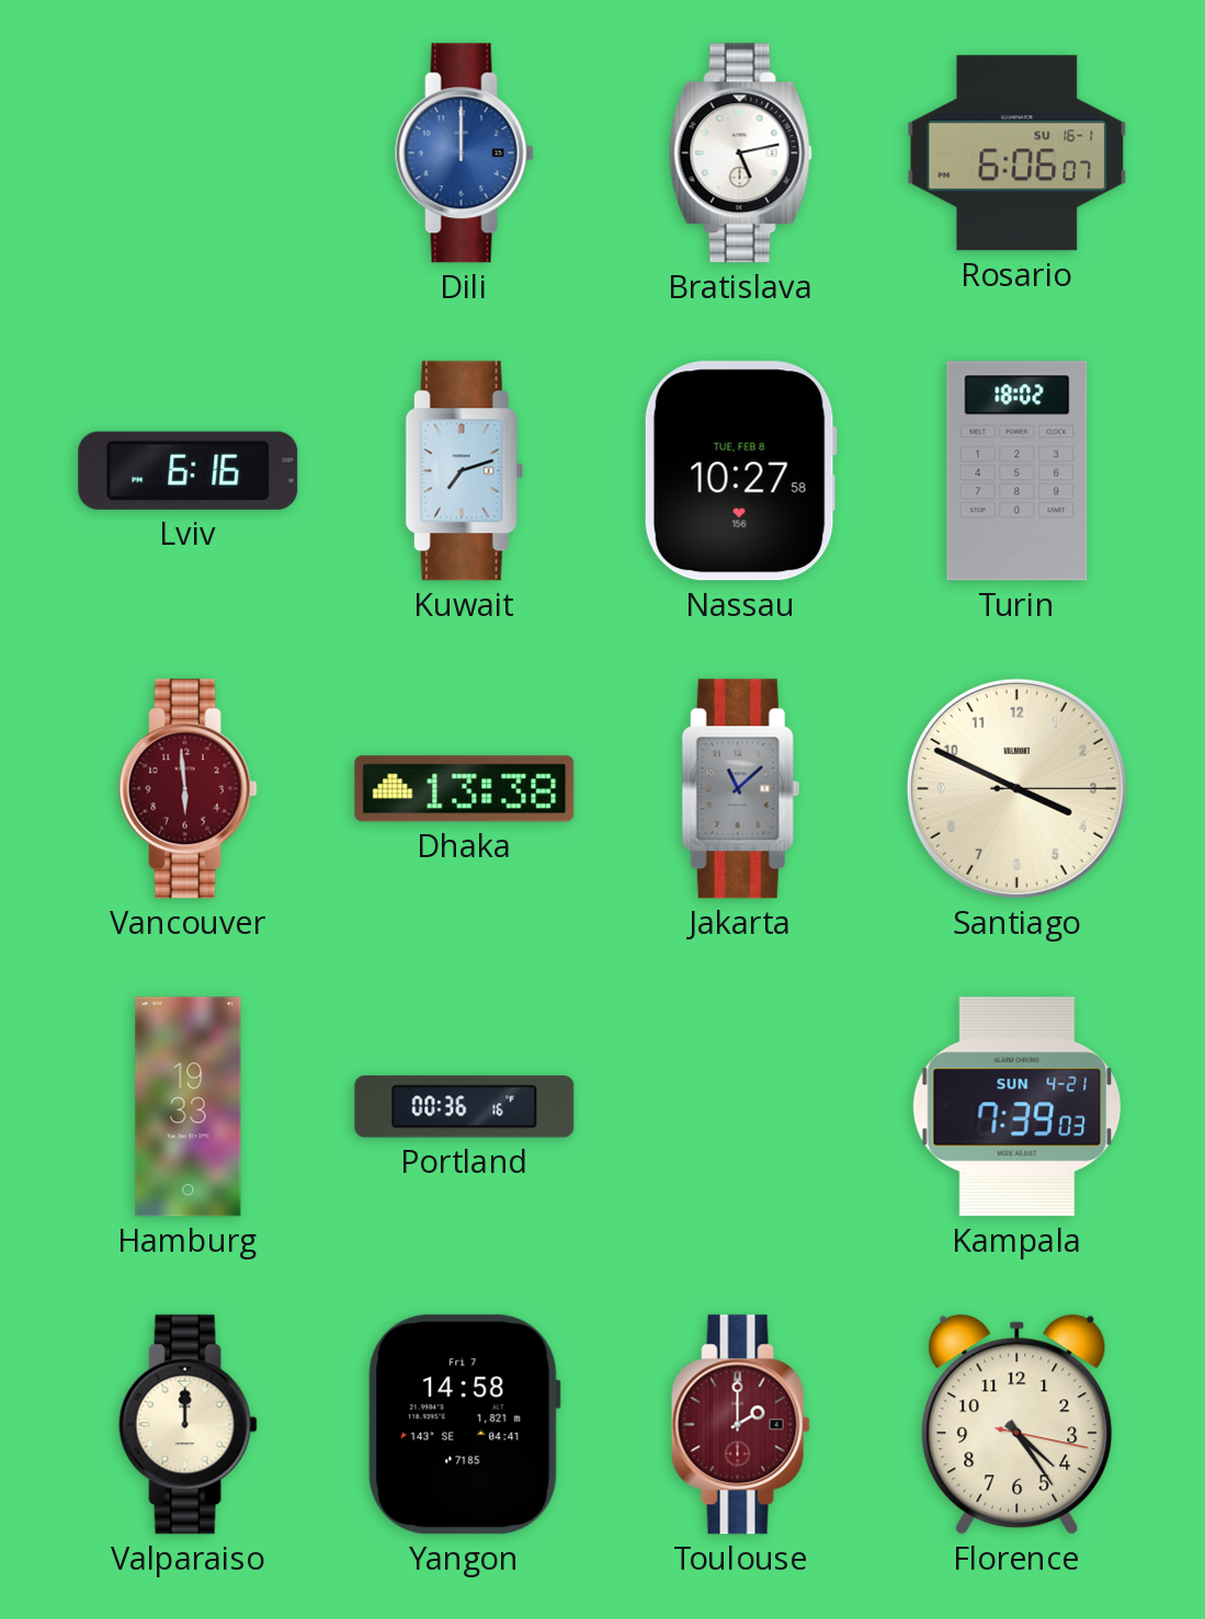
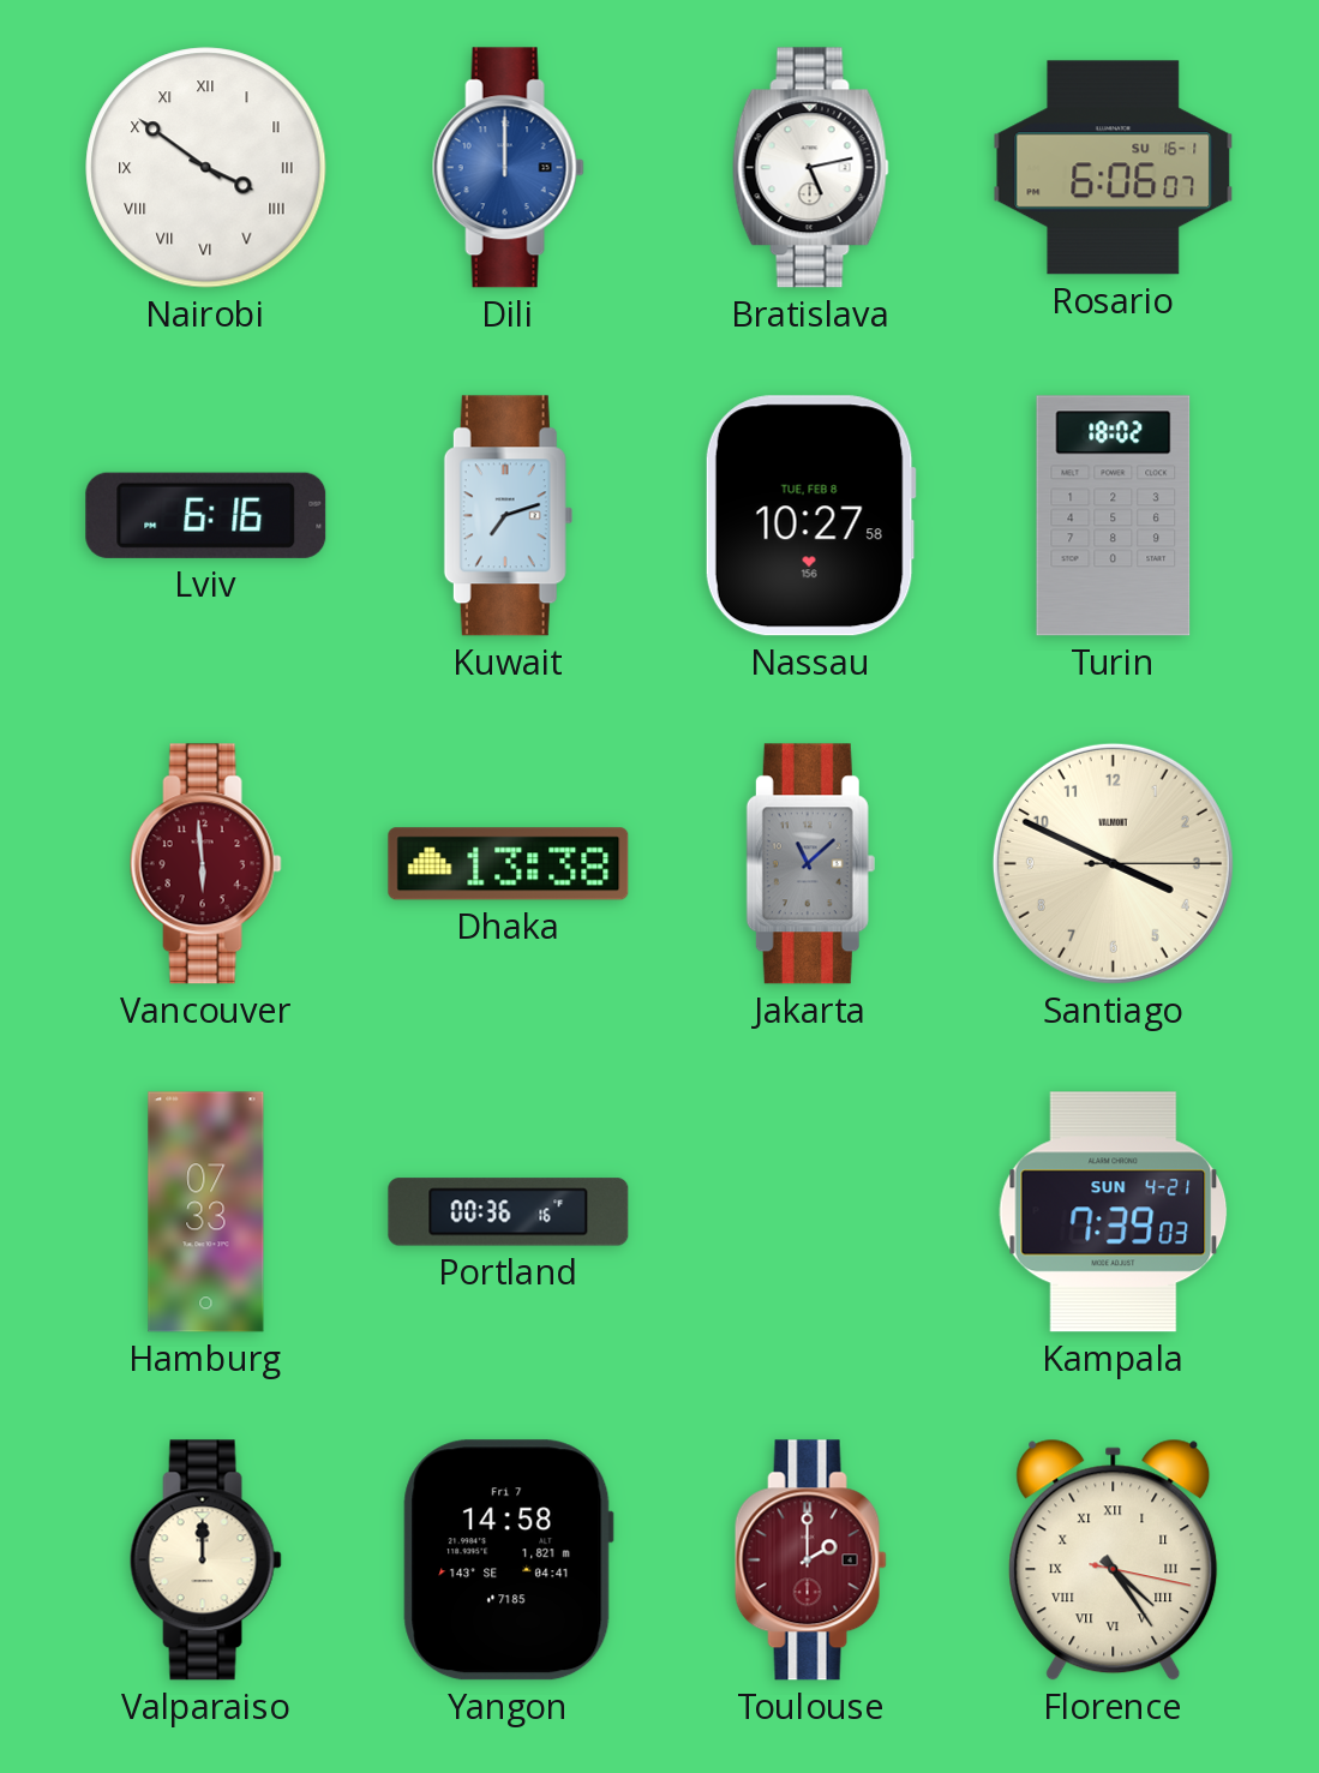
Nairobi: none -> 3:51
Hamburg: 19:33 -> 07:33
Florence numerals: Arabic -> Roman
